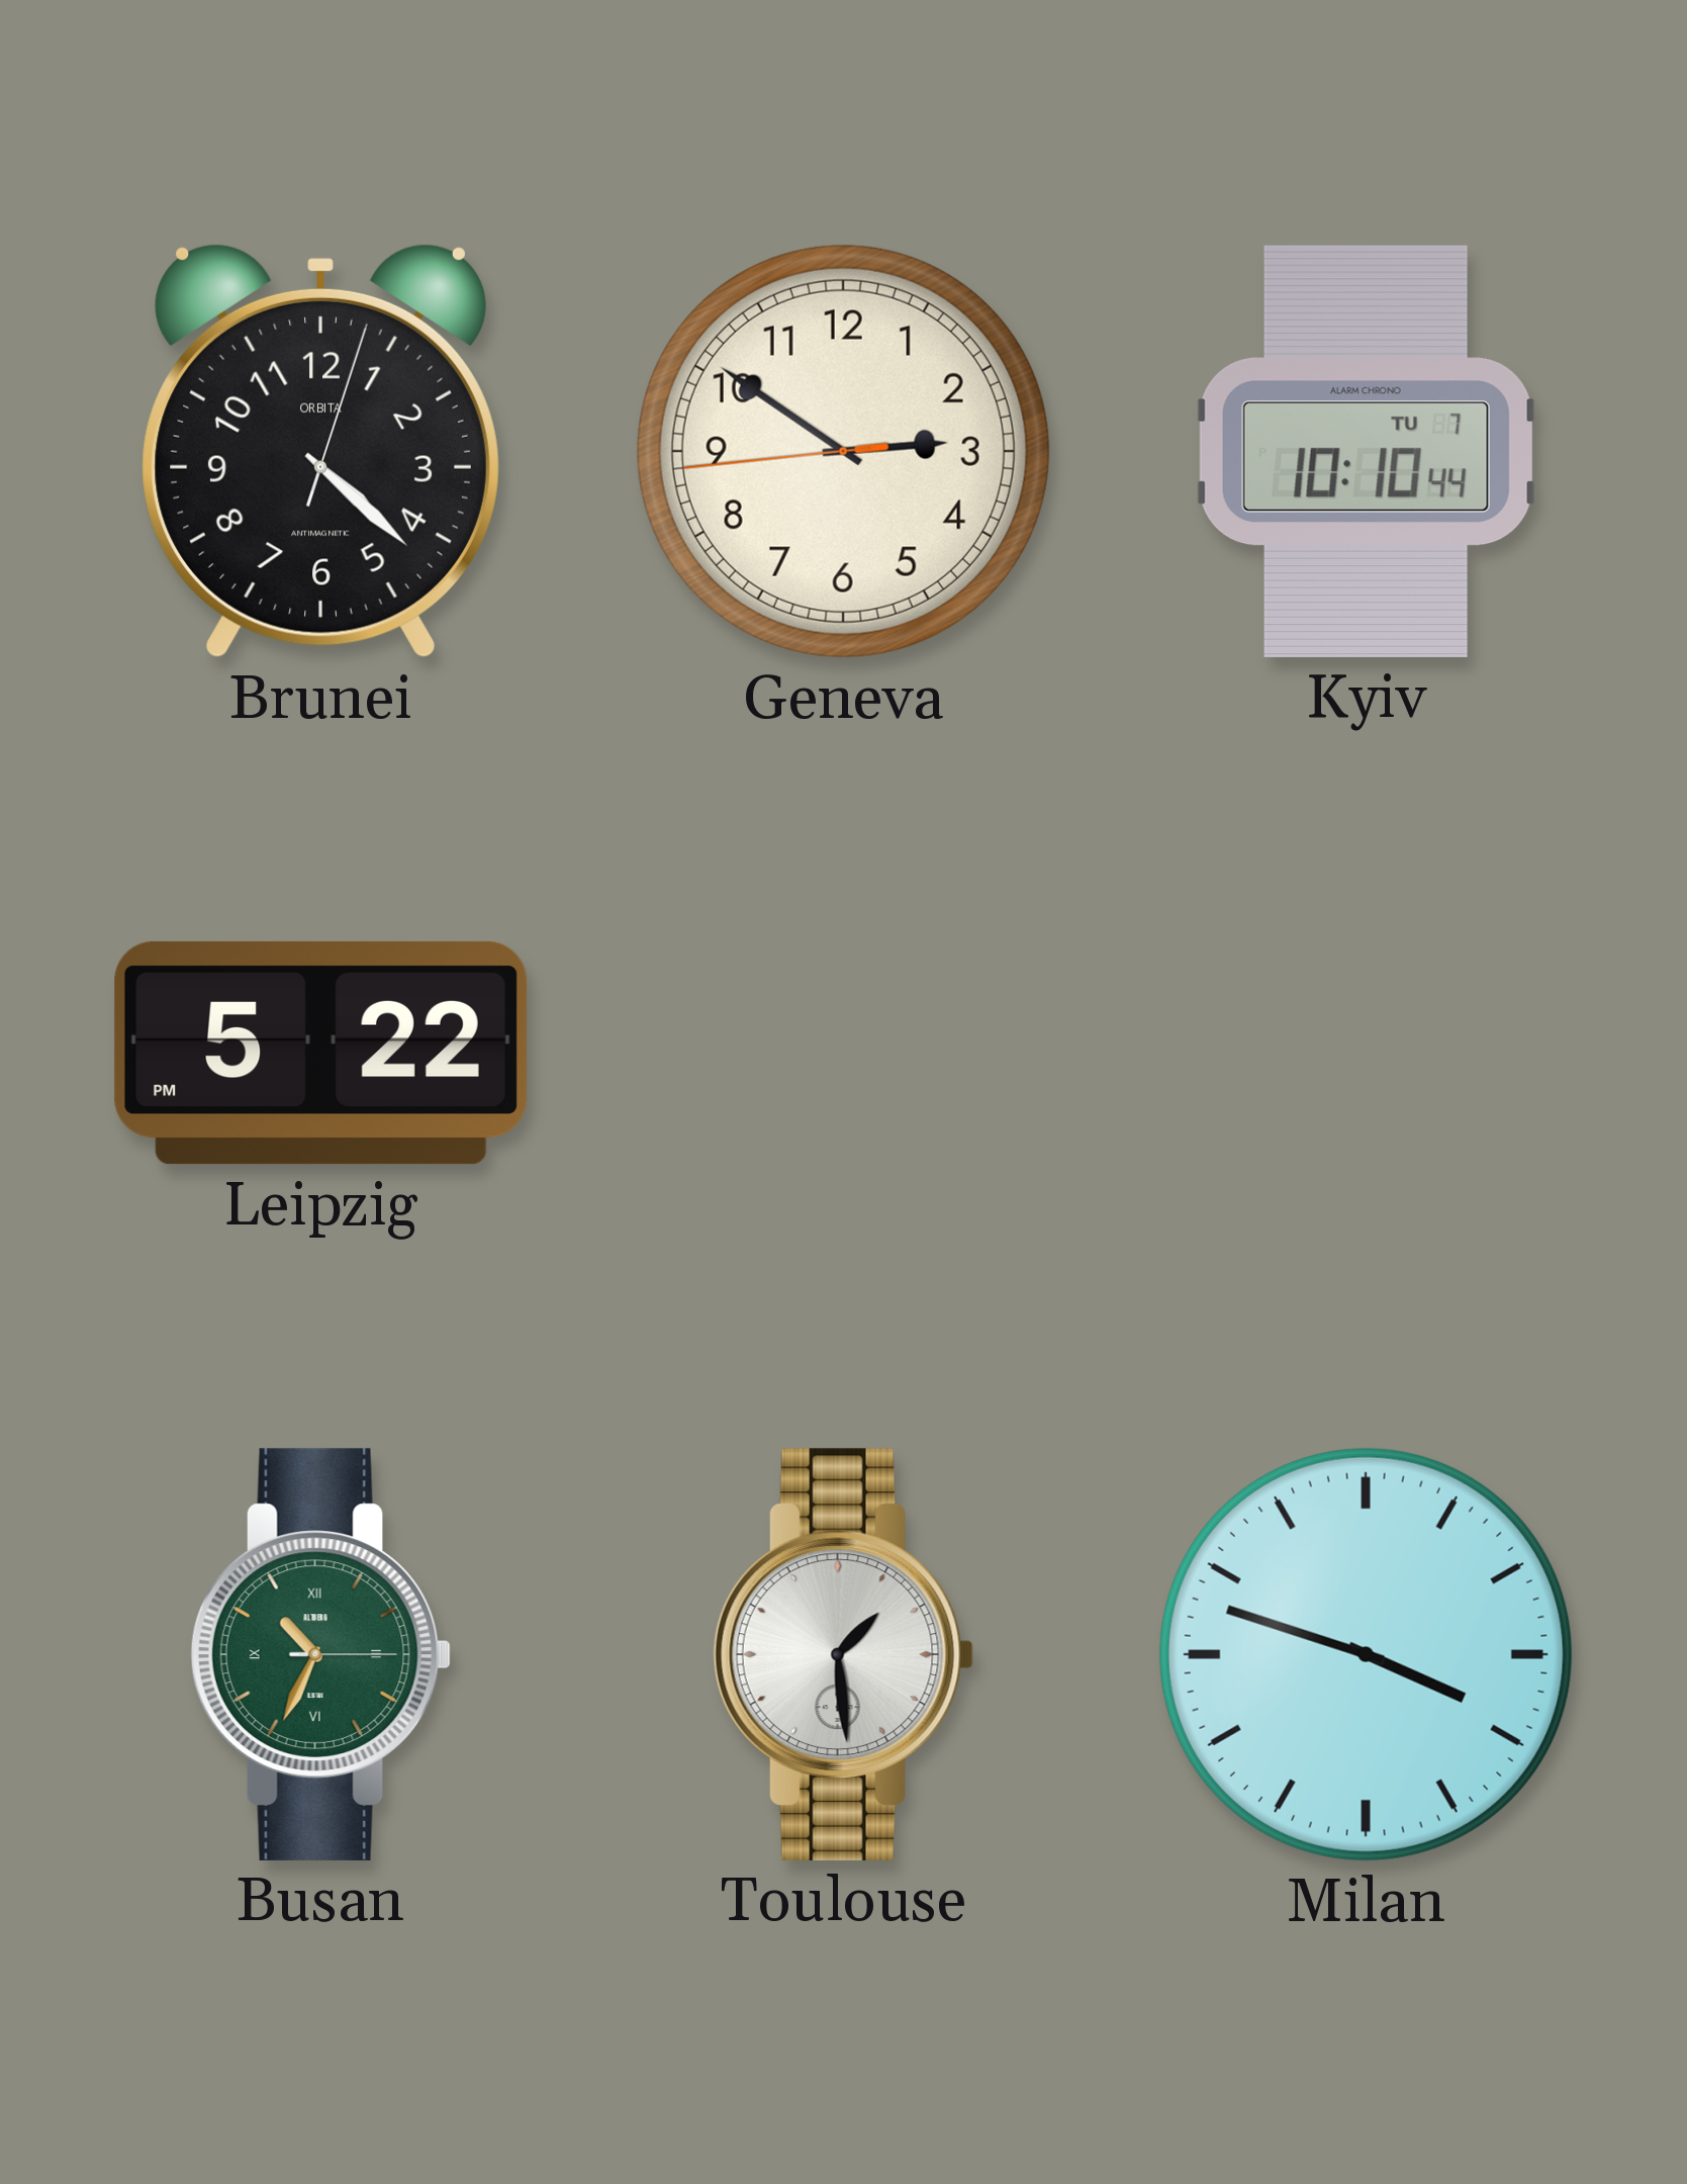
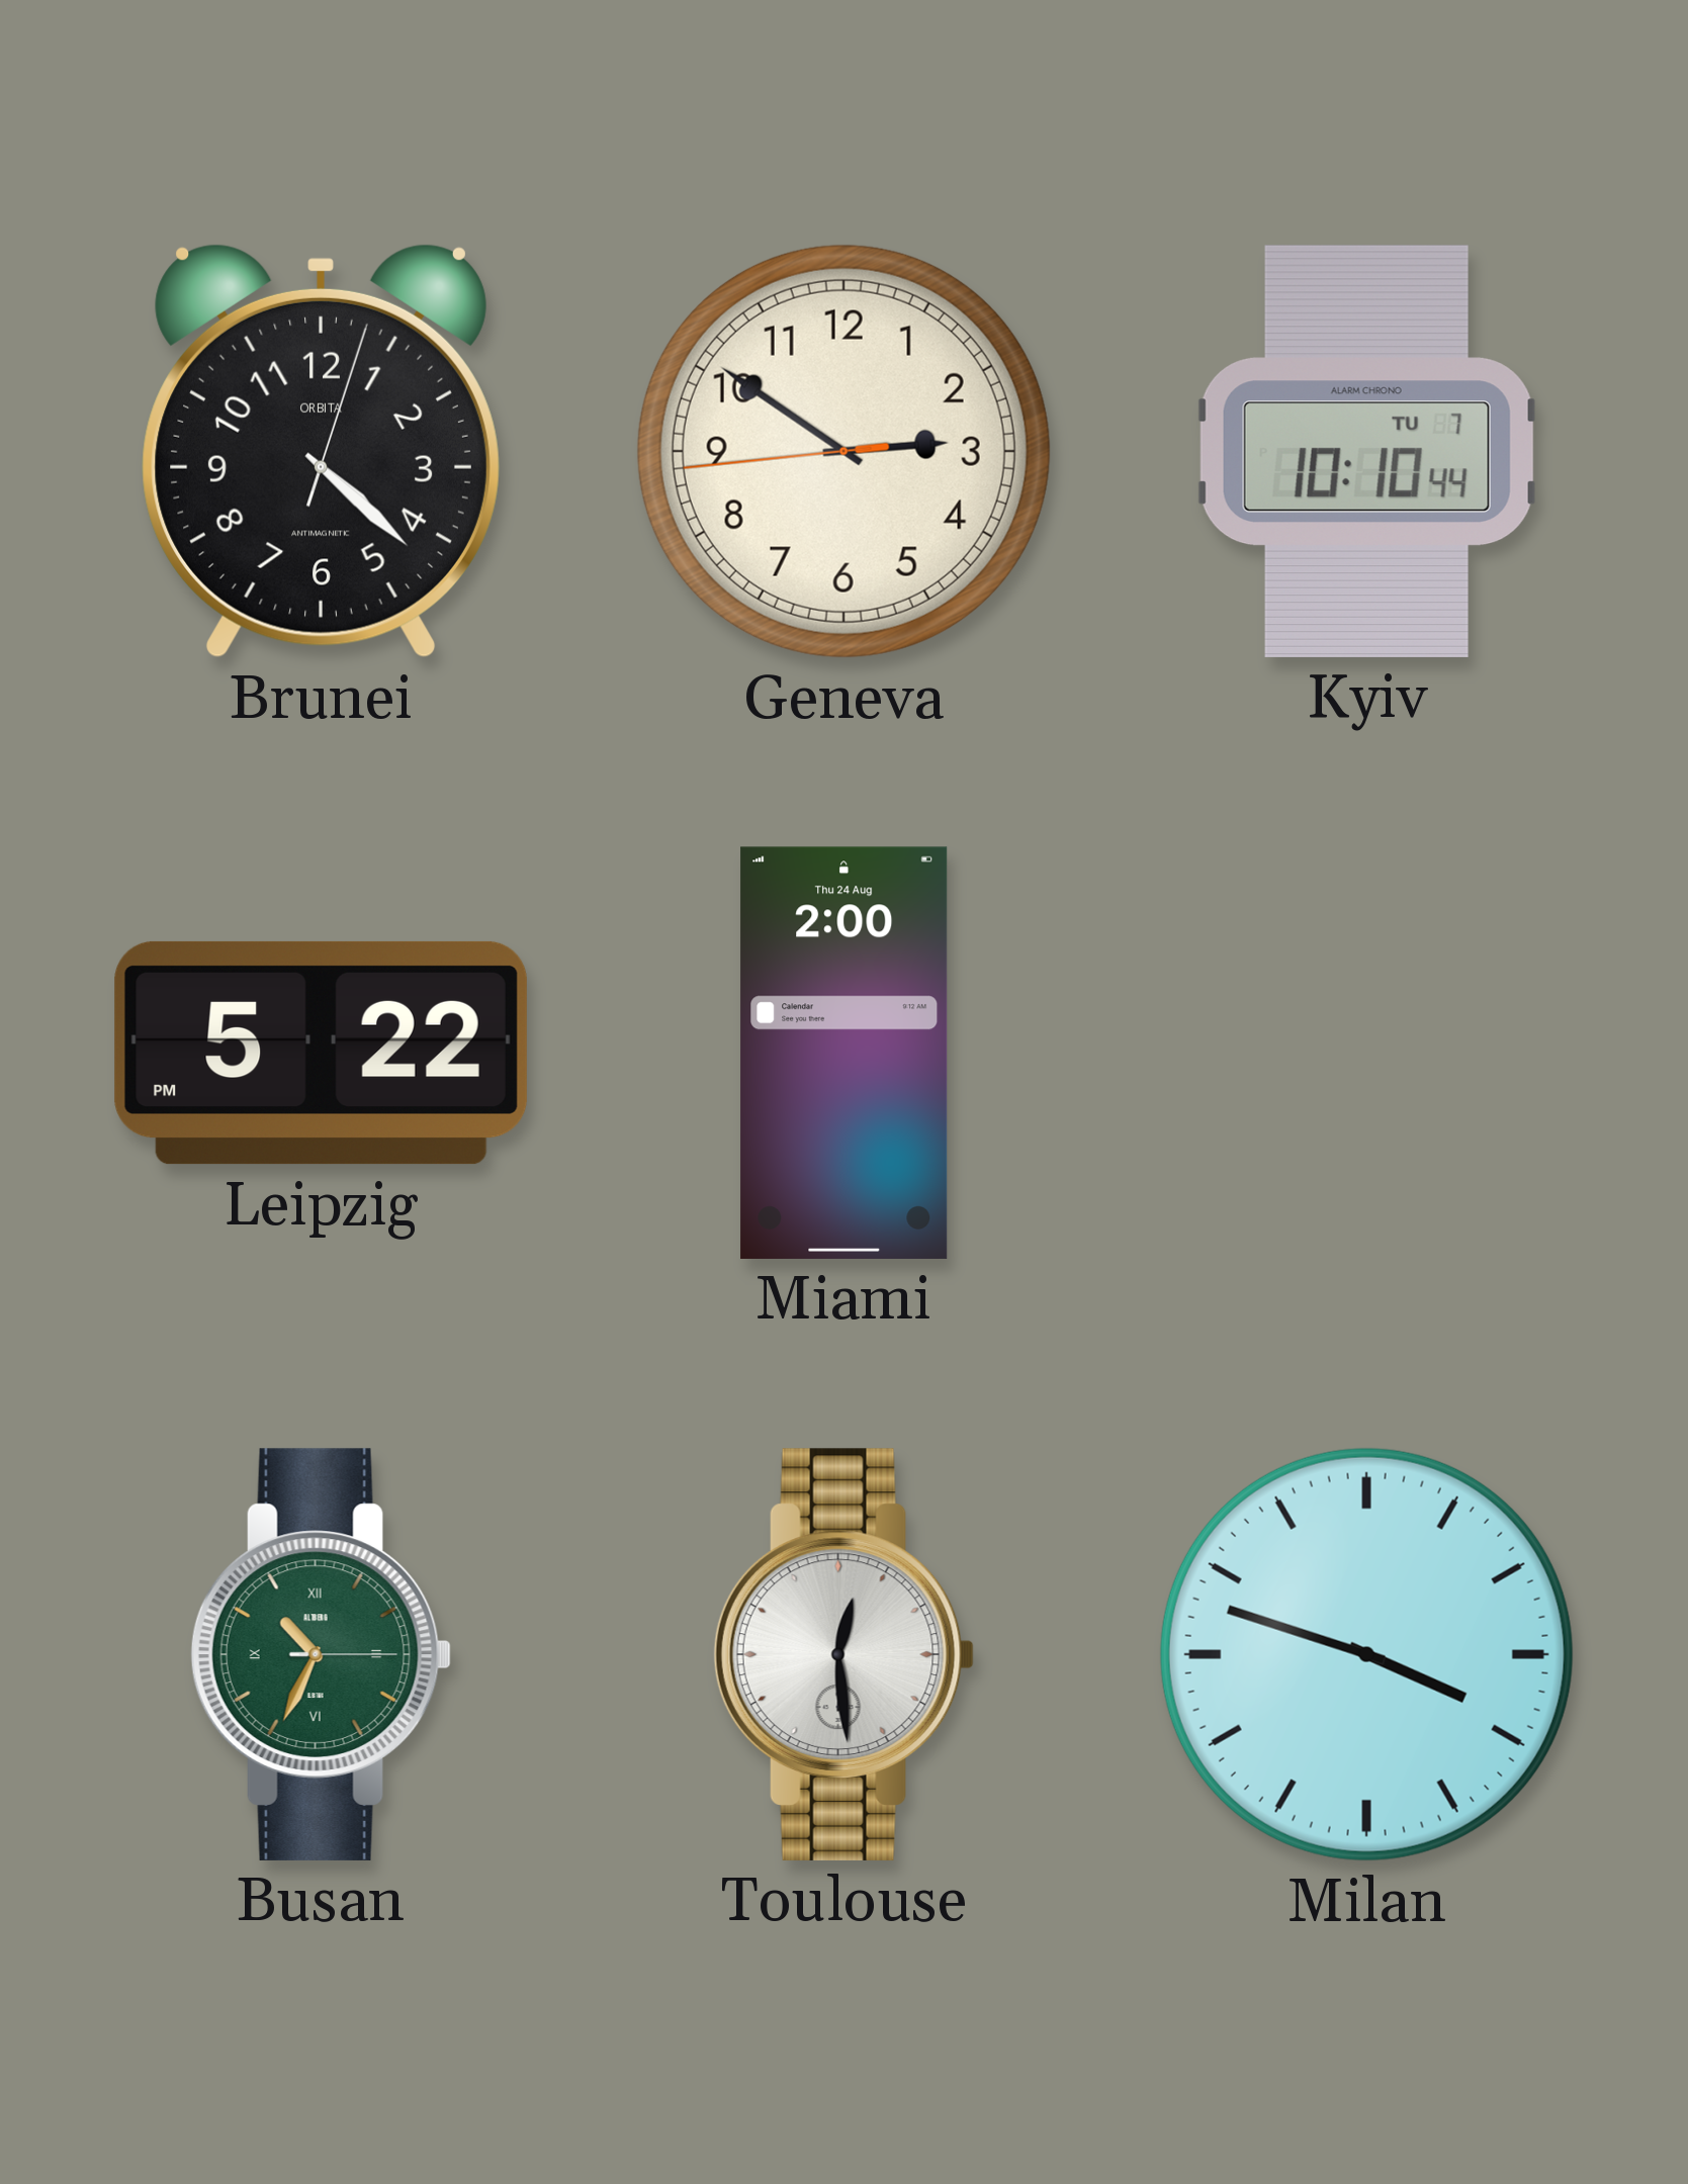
Miami: none -> 2:00
Toulouse: 1:29 -> 12:29
